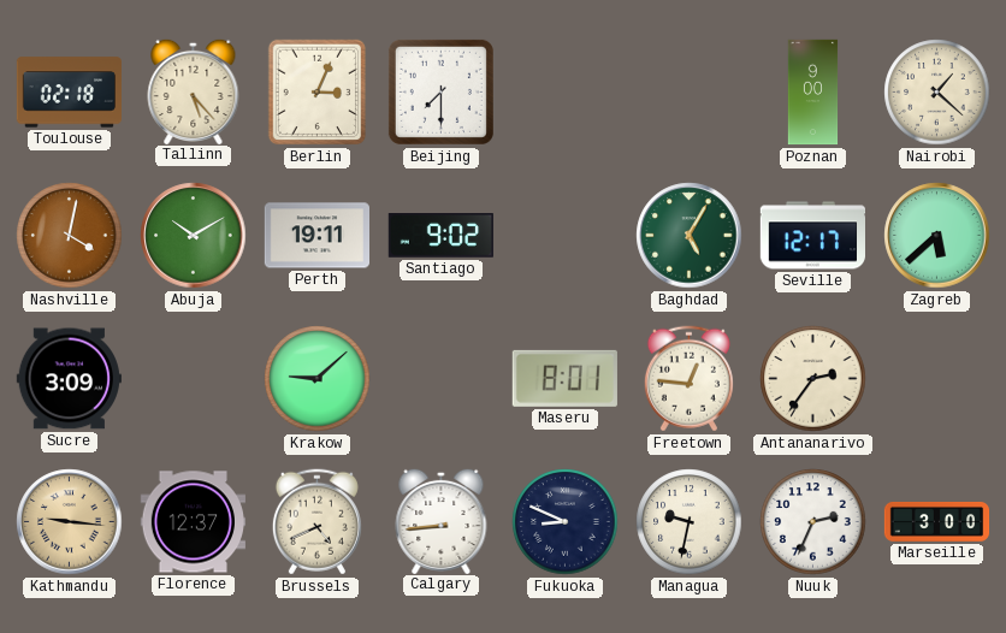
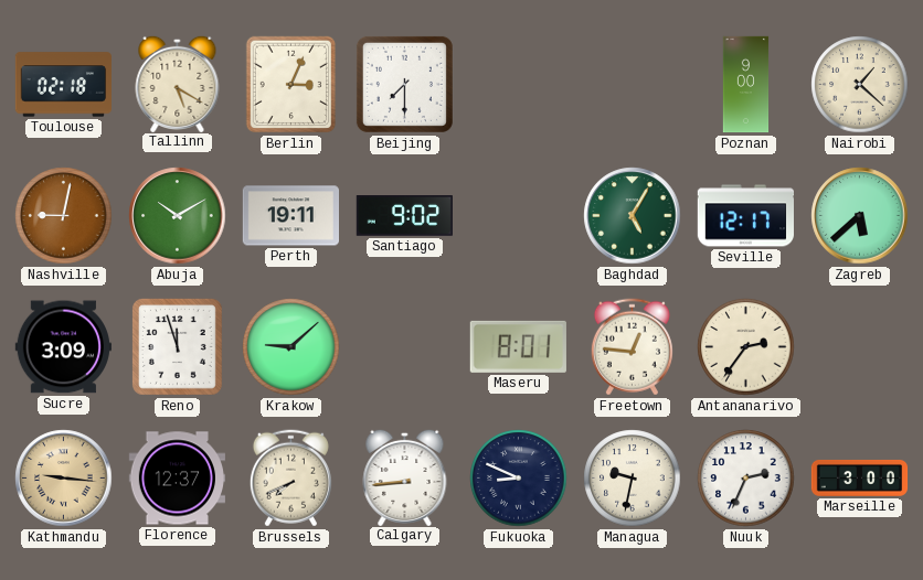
Tallinn: 5:23 -> 5:20
Nashville: 4:02 -> 9:02
Reno: none -> 11:57
Brussels: 4:41 -> 7:41
